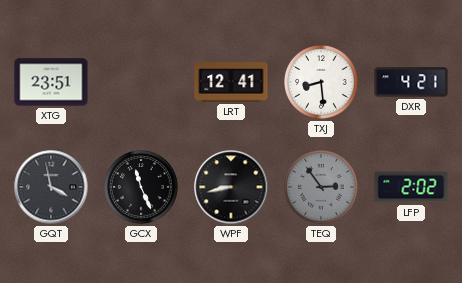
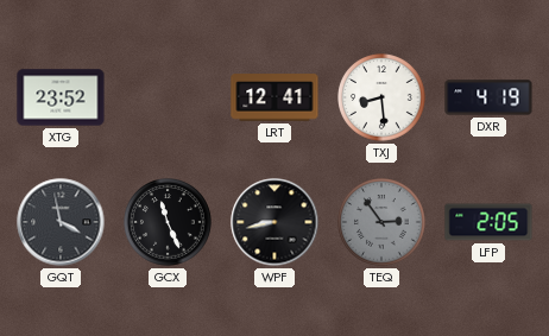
XTG: 23:51 -> 23:52
DXR: 4:21 -> 4:19
LFP: 2:02 -> 2:05
